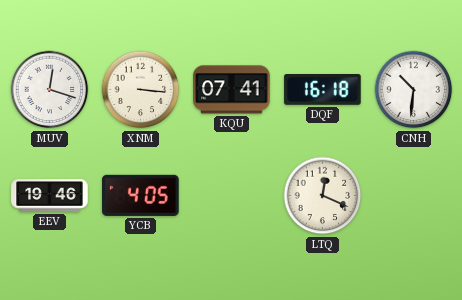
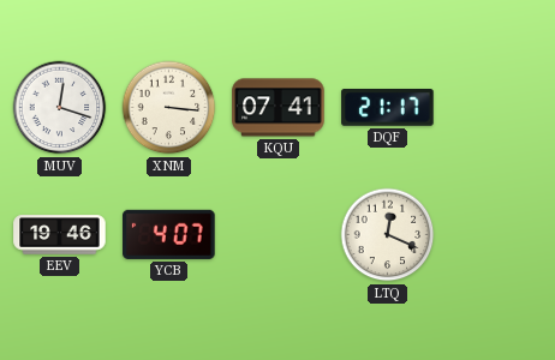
DQF: 16:18 -> 21:17
CNH: 10:31 -> none
YCB: 4:05 -> 4:07
